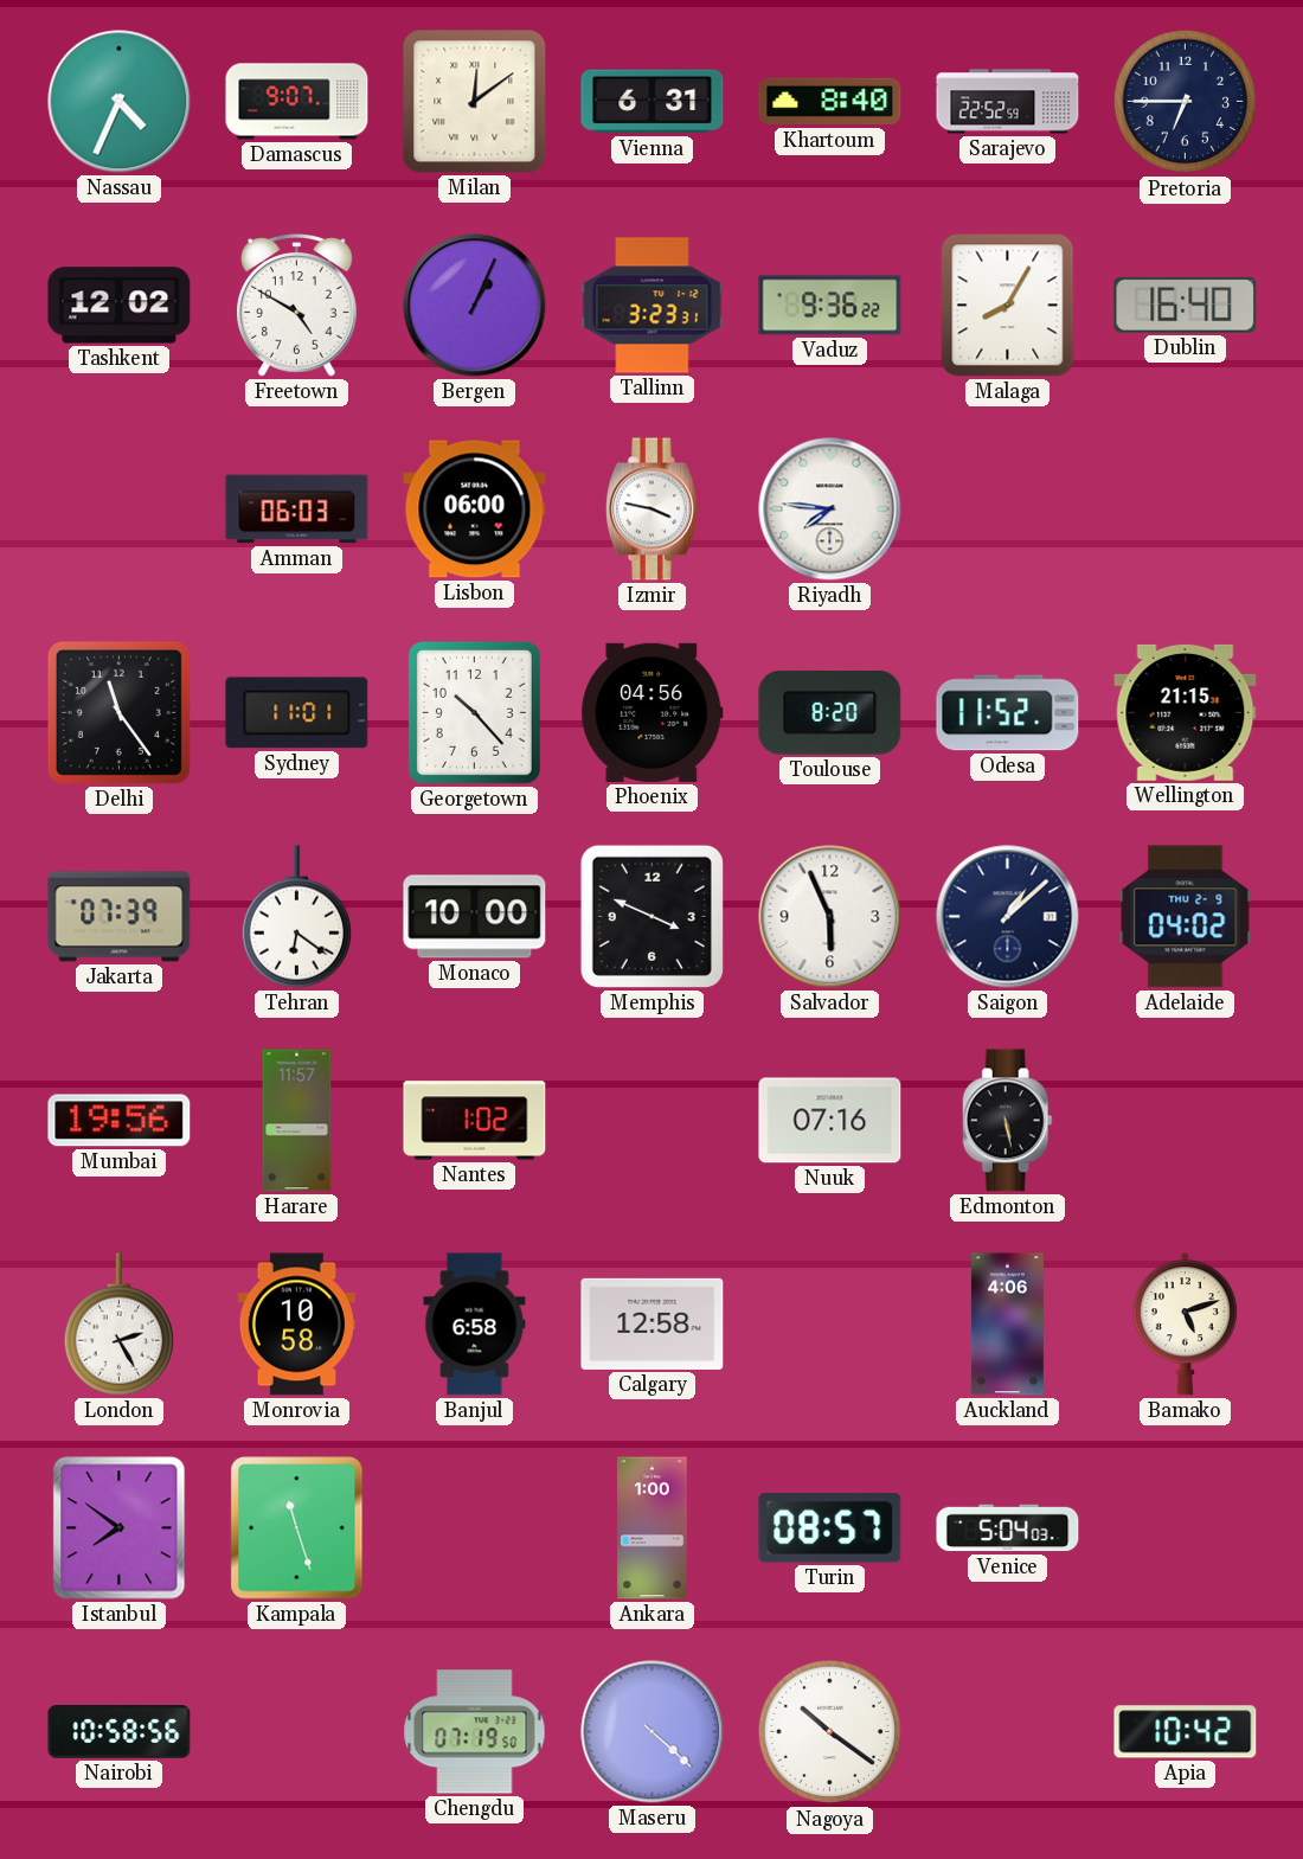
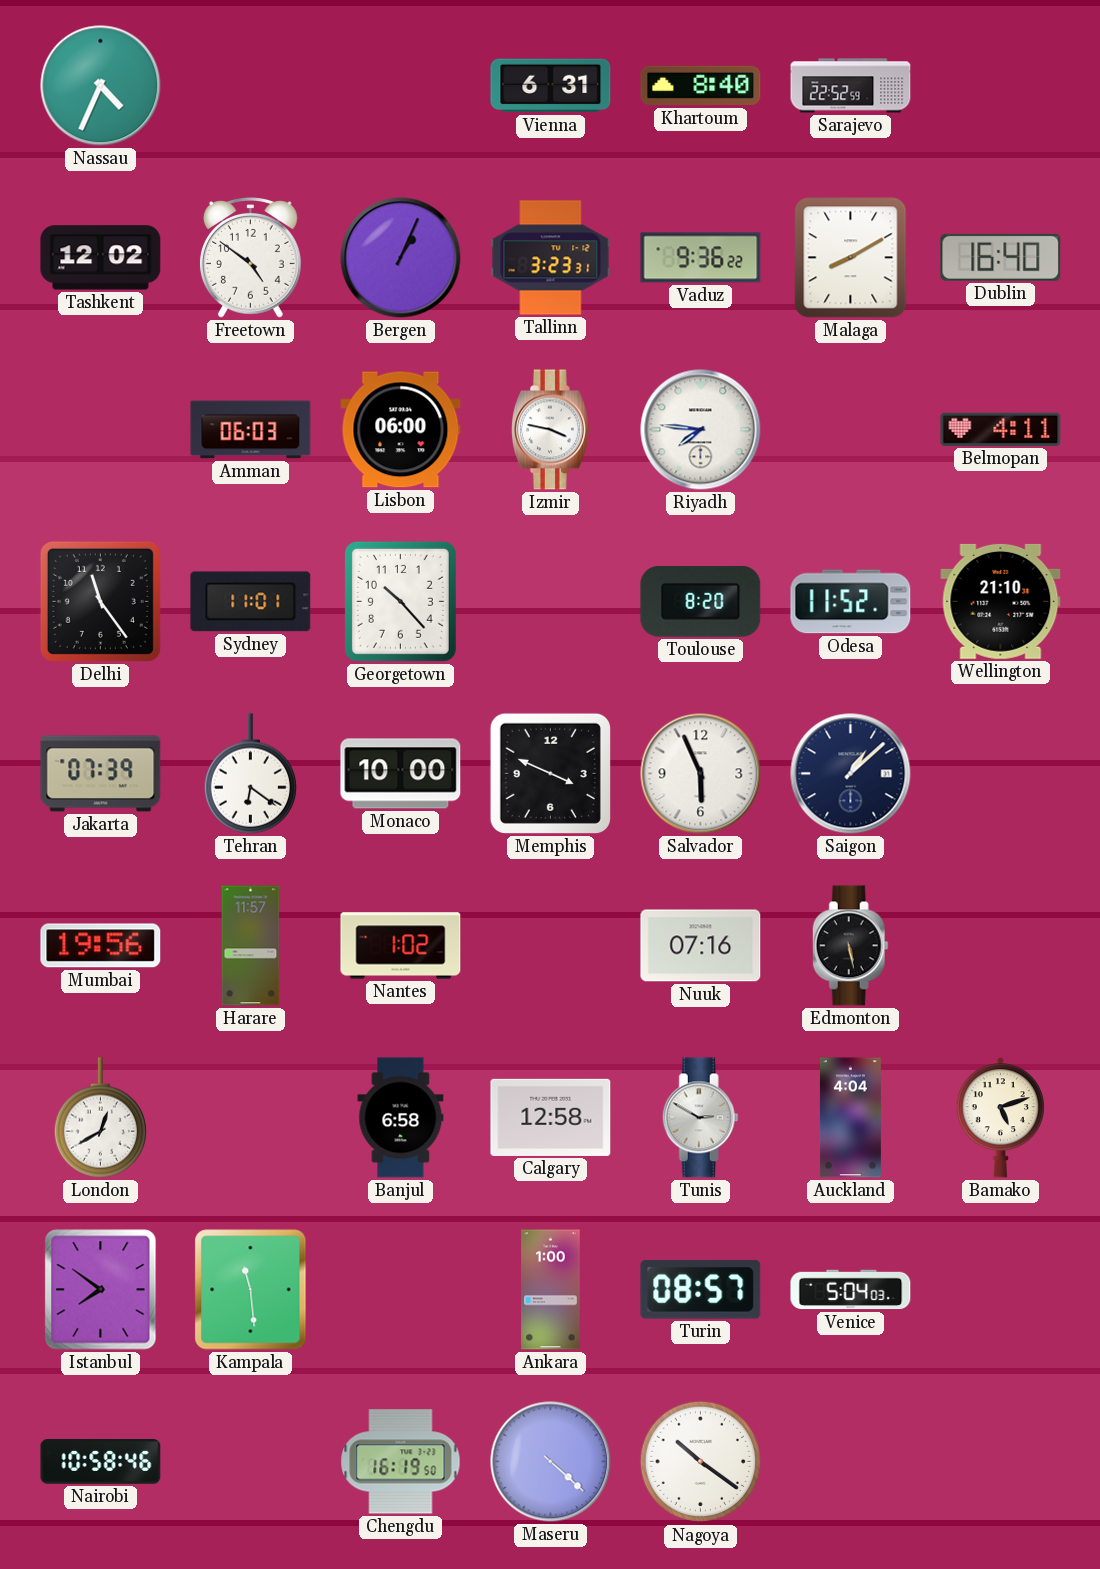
Damascus: 9:07 -> none
Milan: 12:09 -> none
Pretoria: 6:45 -> none
Freetown: 4:50 -> 4:51
Malaga: 8:05 -> 8:10
Belmopan: none -> 4:11
Phoenix: 04:56 -> none
Wellington: 21:15 -> 21:10
Adelaide: 04:02 -> none
London: 2:25 -> 12:40
Monrovia: 10:58 -> none
Tunis: none -> 2:50
Auckland: 4:06 -> 4:04
Kampala: 11:27 -> 11:29
Nairobi: 10:58:56 -> 10:58:46
Chengdu: 07:19 -> 16:19
Apia: 10:42 -> none
